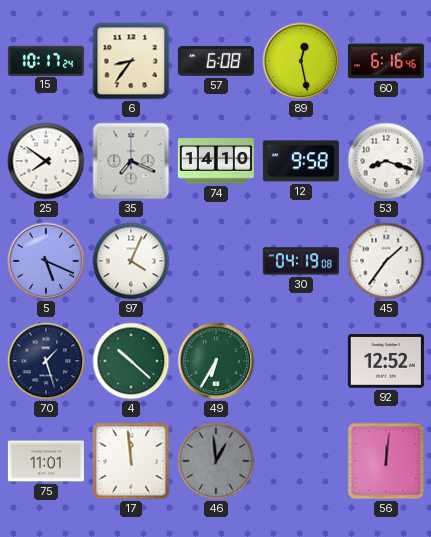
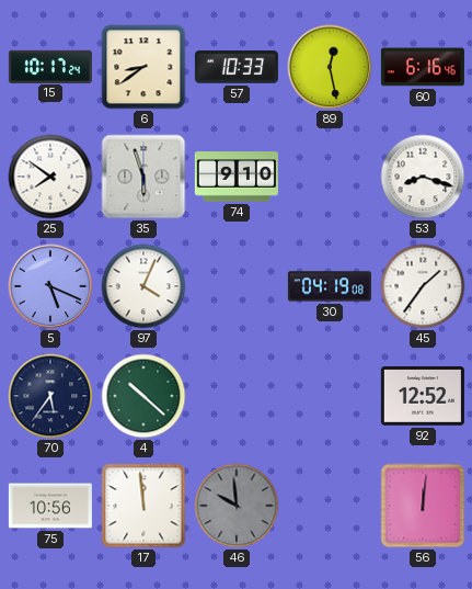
6: 8:36 -> 8:39
57: 6:08 -> 10:33
35: 7:19 -> 5:57
74: 14:10 -> 9:10
12: 9:58 -> none
70: 1:27 -> 5:36
49: 6:35 -> none
75: 11:01 -> 10:56
46: 12:59 -> 9:59
